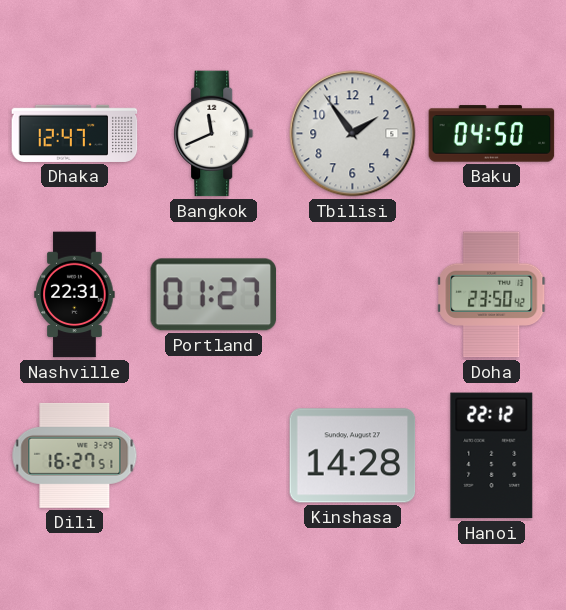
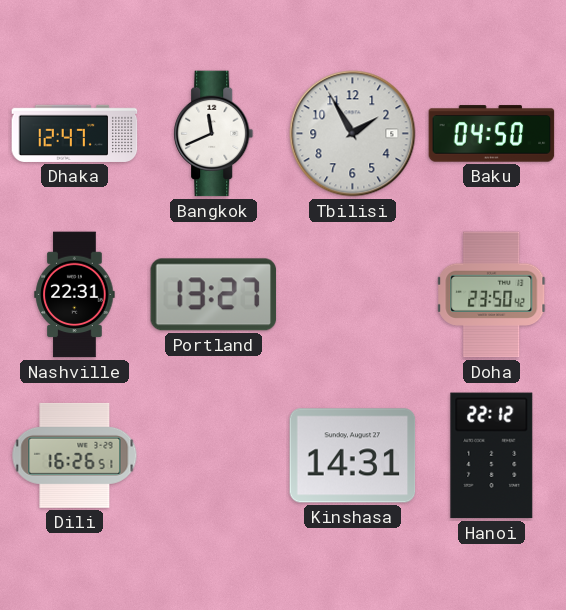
Tbilisi: 1:54 -> 1:55
Portland: 01:27 -> 13:27
Dili: 16:27 -> 16:26
Kinshasa: 14:28 -> 14:31
